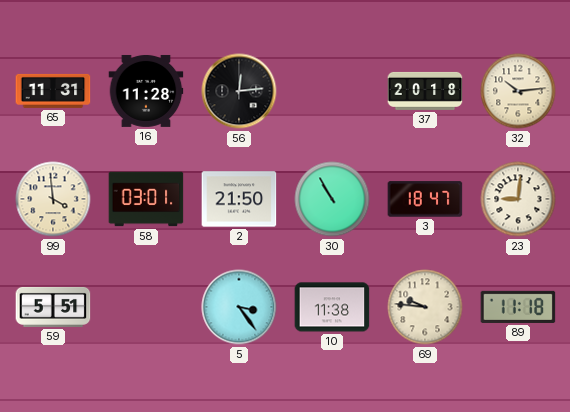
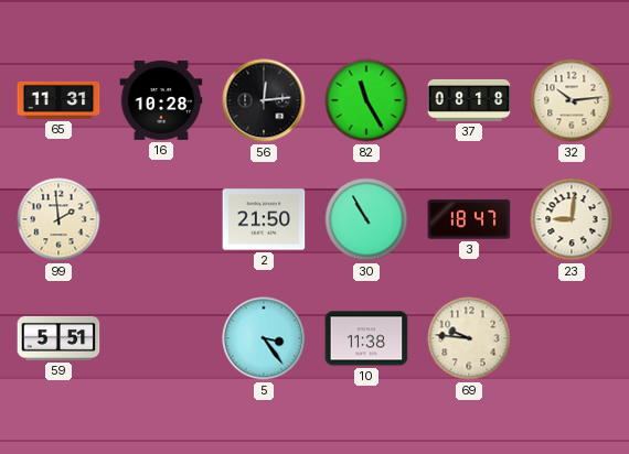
16: 11:28 -> 10:28
82: none -> 11:25
37: 20:18 -> 08:18
99: 3:59 -> 1:59
58: 03:01 -> none
89: 11:18 -> none
